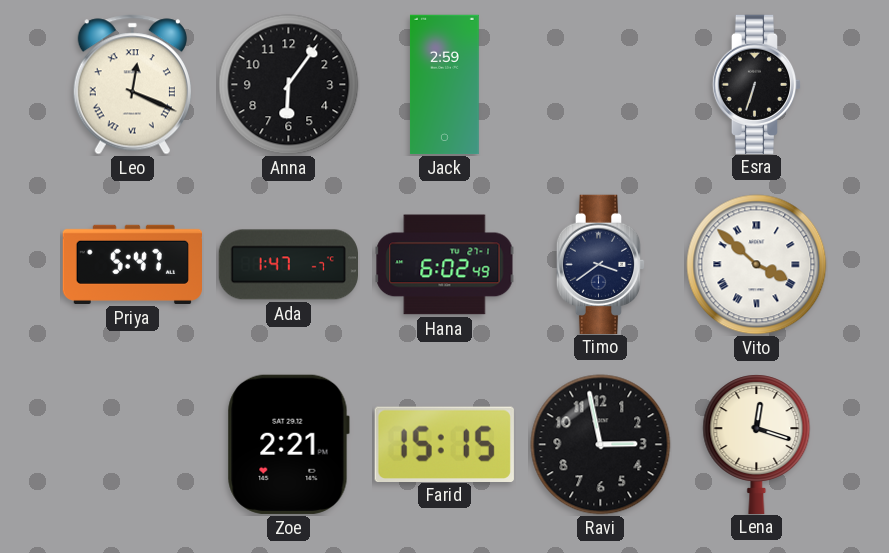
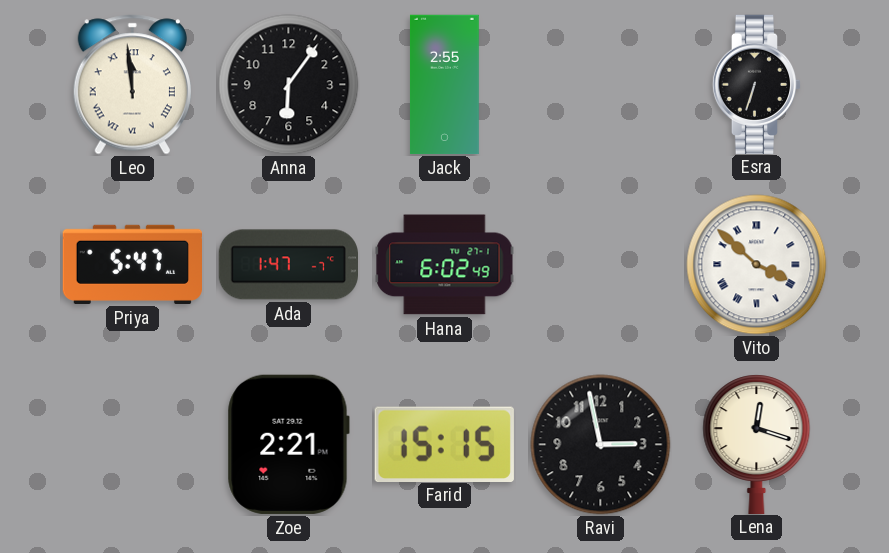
Leo: 12:19 -> 11:59
Jack: 2:59 -> 2:55
Timo: 3:39 -> none
